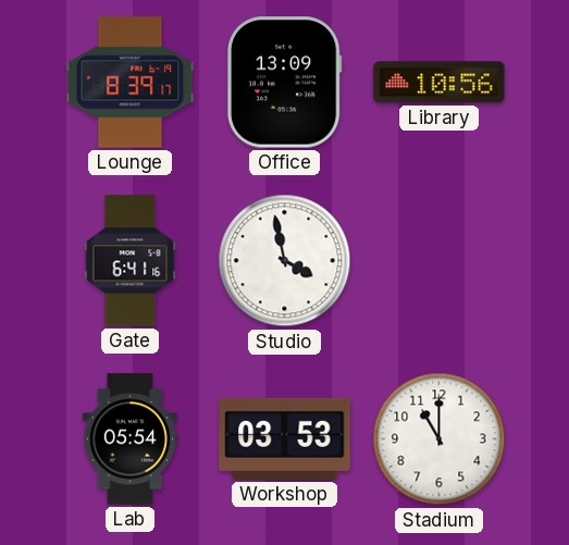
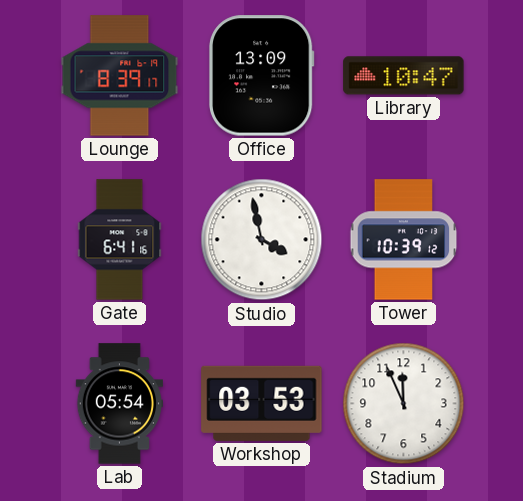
Library: 10:56 -> 10:47
Tower: none -> 10:39
Stadium: 11:00 -> 11:56
